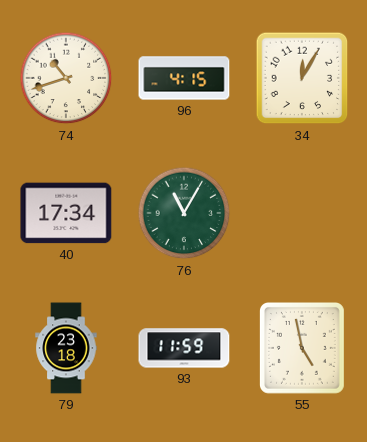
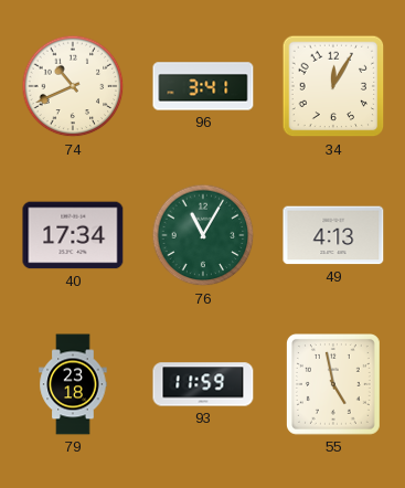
74: 10:42 -> 10:41
96: 4:15 -> 3:41
49: none -> 4:13
